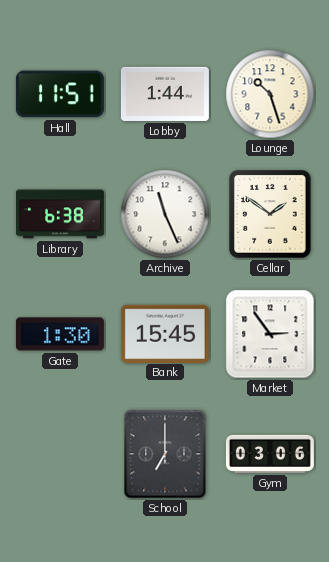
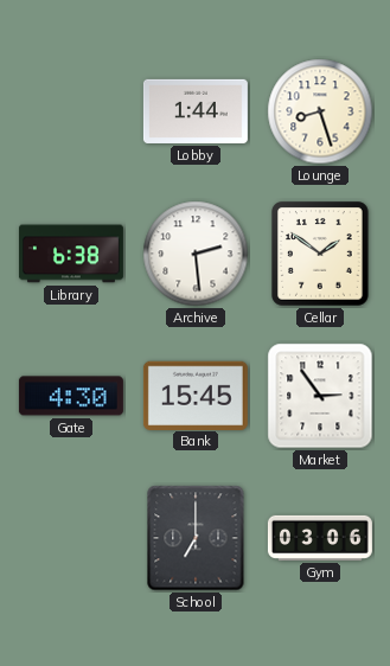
Hall: 11:51 -> none
Lounge: 10:27 -> 8:27
Archive: 11:26 -> 2:29
Gate: 1:30 -> 4:30
